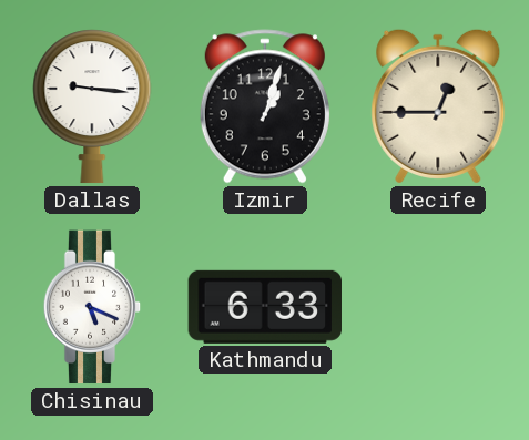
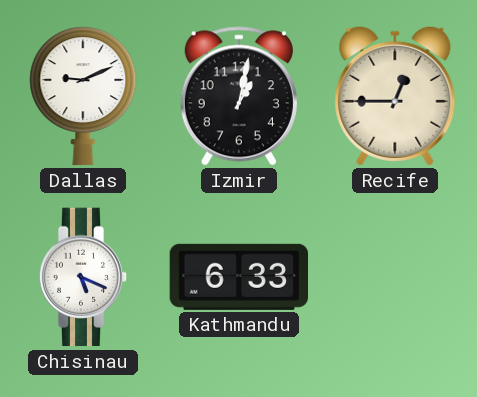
Dallas: 9:16 -> 9:11
Izmir: 1:03 -> 1:02
